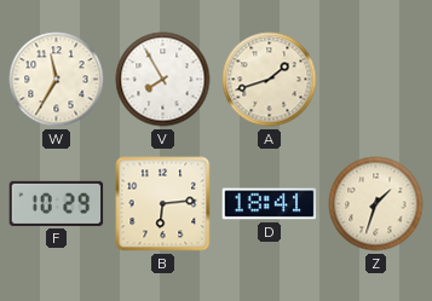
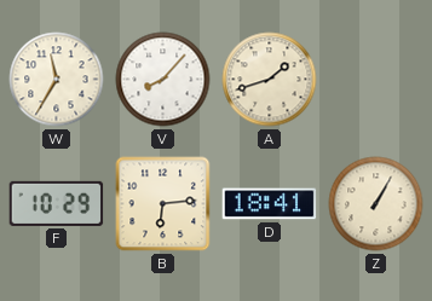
V: 7:55 -> 8:07
Z: 1:33 -> 1:05
